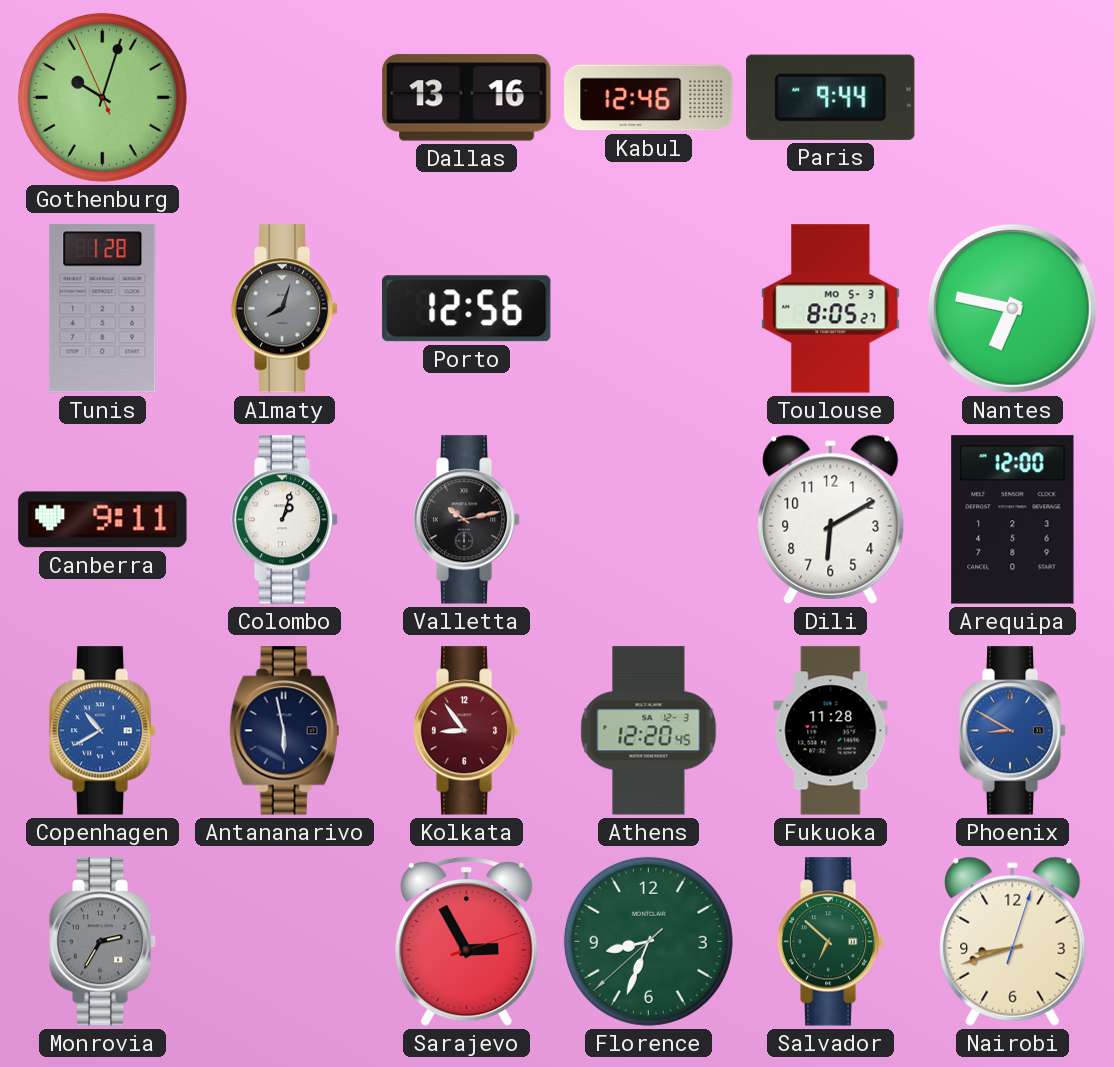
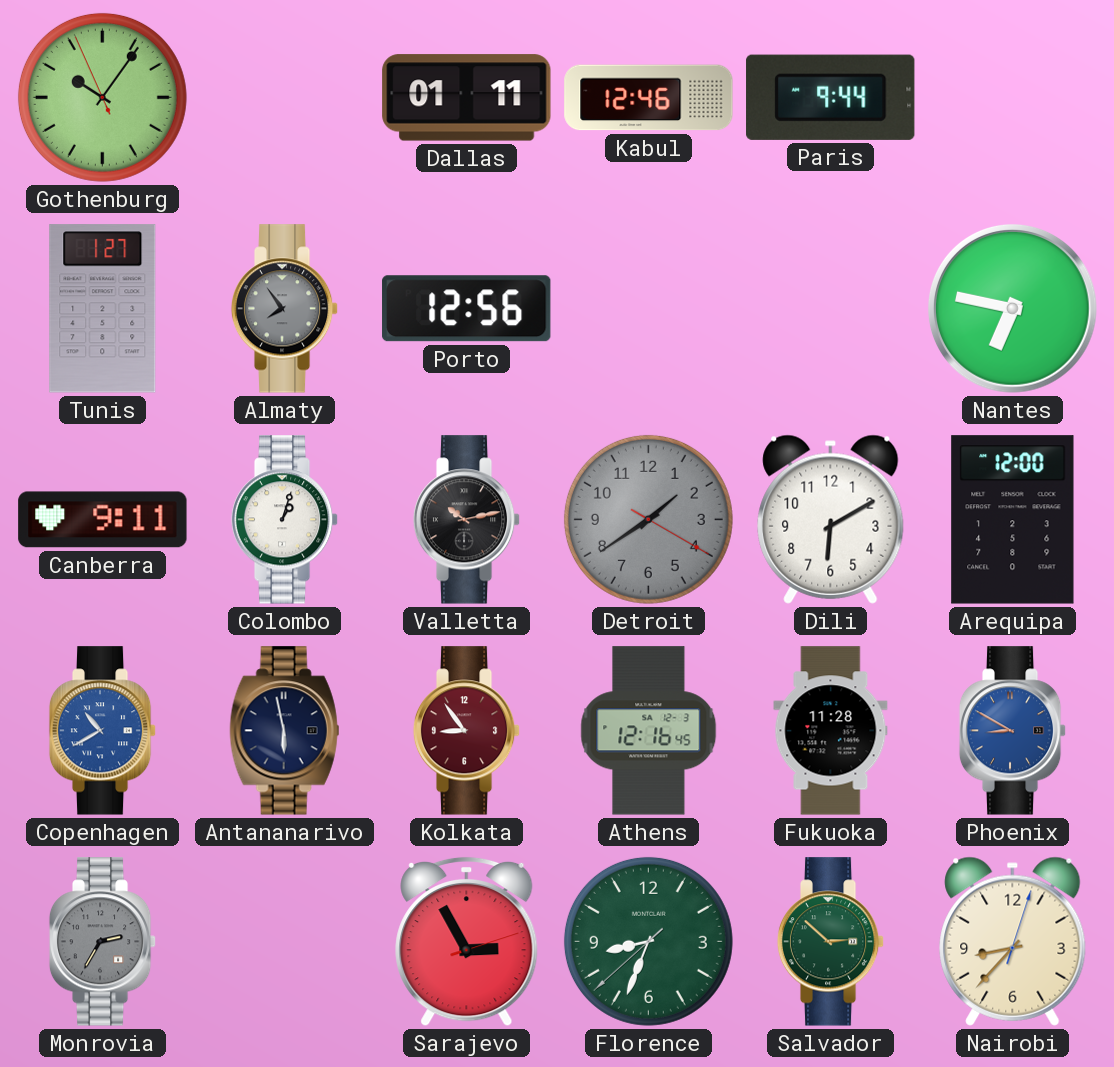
Gothenburg: 10:02 -> 10:05
Dallas: 13:16 -> 01:11
Tunis: 1:28 -> 1:27
Almaty: 8:03 -> 7:54
Toulouse: 8:05 -> none
Detroit: none -> 1:39
Athens: 12:20 -> 12:16
Salvador: 6:52 -> 2:52
Nairobi: 8:42 -> 8:37
